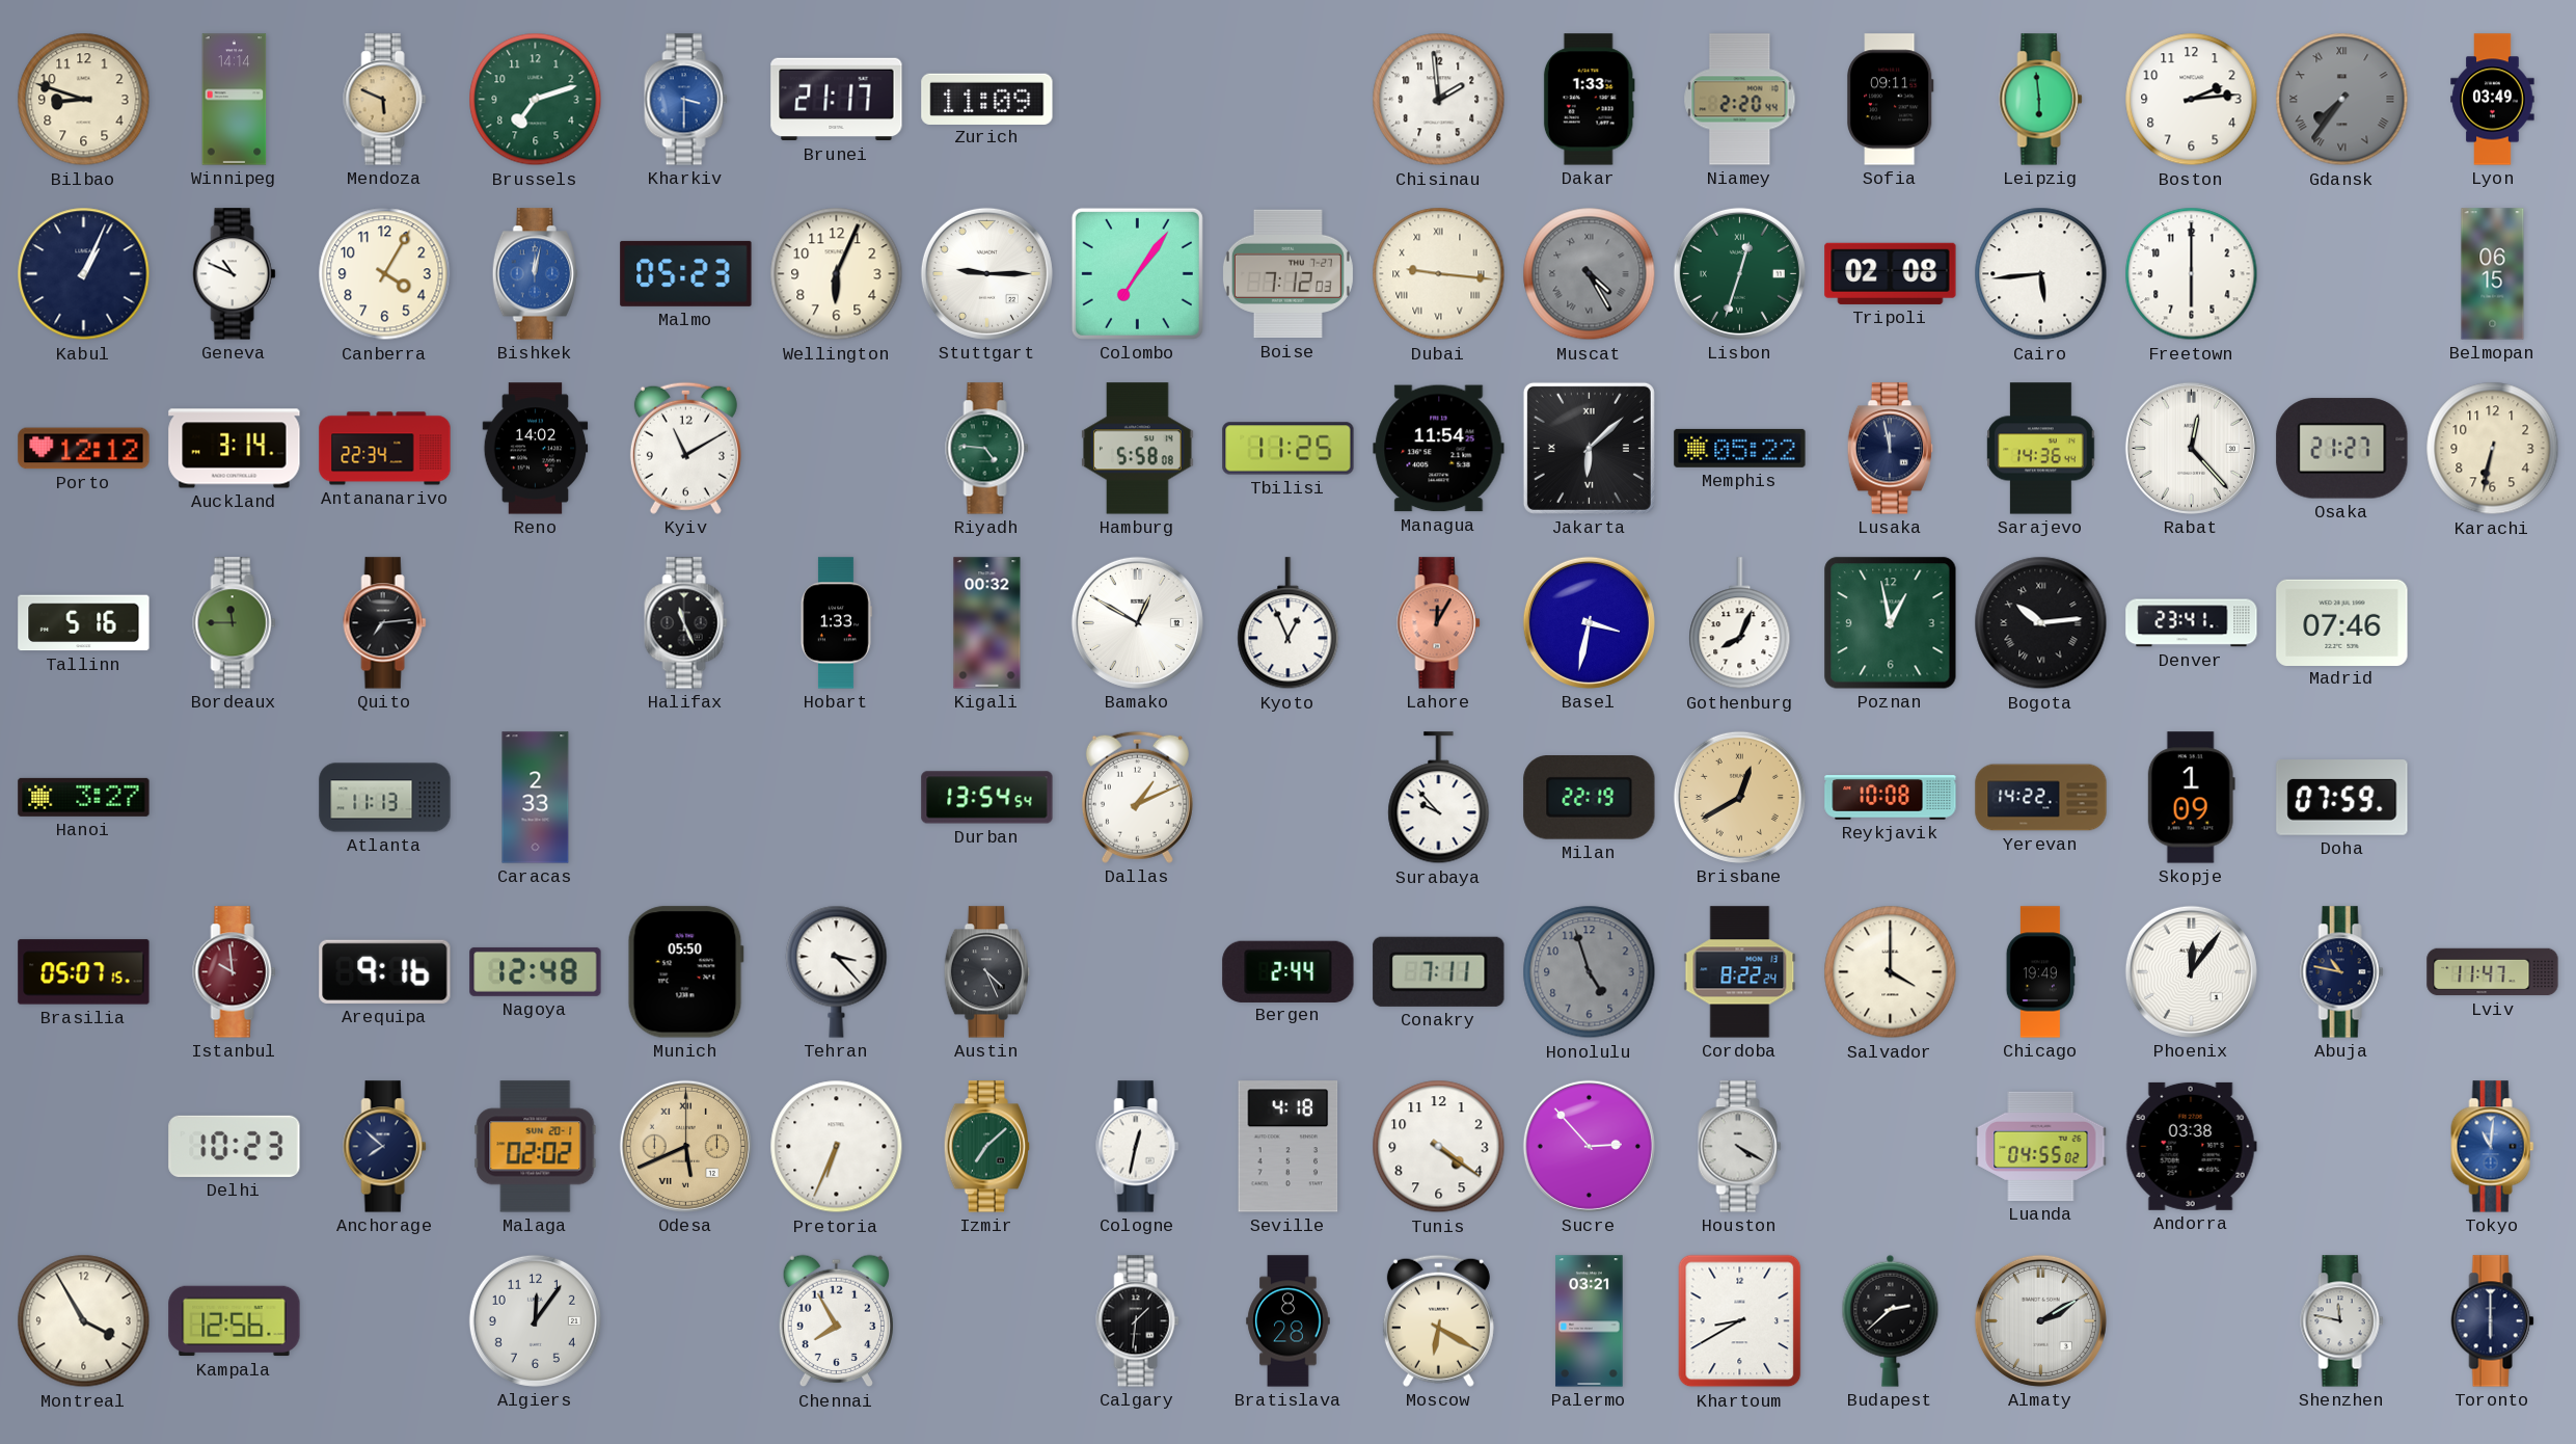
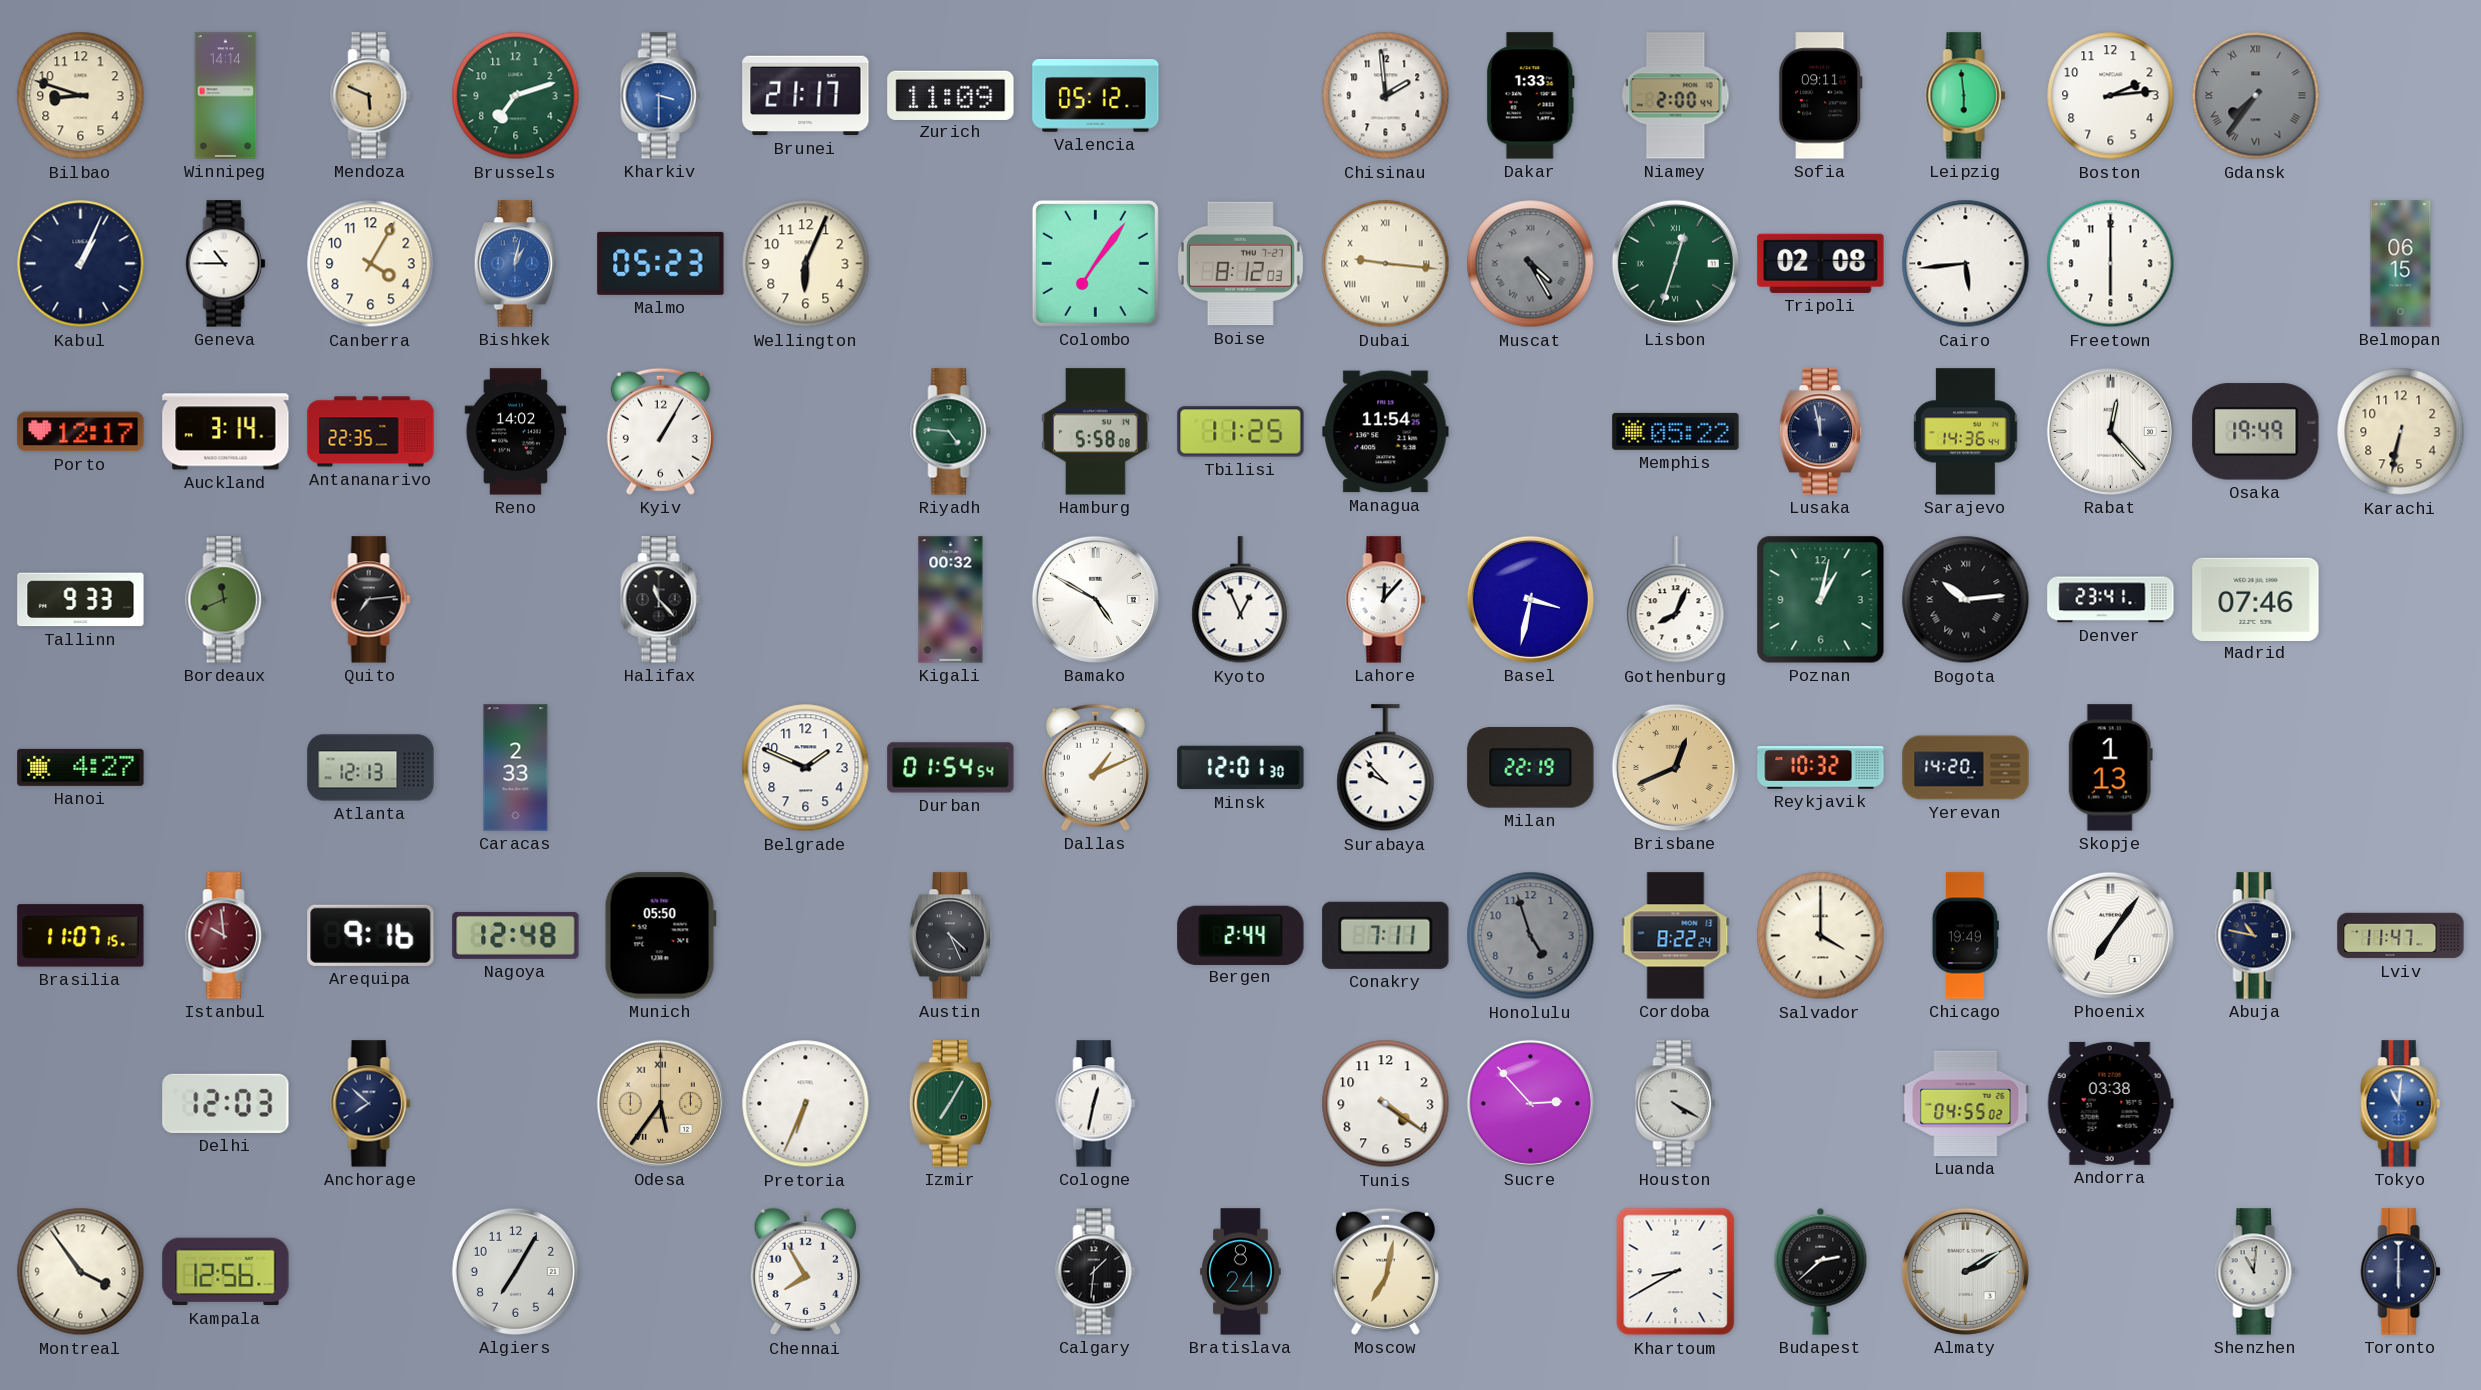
Valencia: none -> 05:12
Niamey: 2:20 -> 2:00
Lyon: 03:49 -> none
Geneva: 10:49 -> 10:45
Bishkek: 12:02 -> 1:02
Stuttgart: 9:15 -> none
Boise: 7:12 -> 8:12
Porto: 12:12 -> 12:17
Antananarivo: 22:34 -> 22:35
Kyiv: 11:10 -> 1:05
Jakarta: 6:08 -> none
Osaka: 21:27 -> 19:49
Tallinn: 5:16 -> 9:33
Bordeaux: 11:45 -> 11:41
Halifax: 11:26 -> 11:23
Hobart: 1:33 -> none
Bamako: 12:50 -> 4:50
Lahore: 12:05 -> 12:07
Lahore dial: salmon -> white
Poznan: 12:58 -> 1:02
Hanoi: 3:27 -> 4:27
Atlanta: 11:13 -> 12:13
Belgrade: none -> 1:49
Durban: 13:54 -> 01:54
Minsk: none -> 12:01
Brisbane: 12:40 -> 12:41
Reykjavik: 10:08 -> 10:32
Yerevan: 14:22 -> 14:20
Skopje: 1:09 -> 1:13
Doha: 07:59 -> none
Brasilia: 05:07 -> 11:07
Tehran: 3:23 -> none
Phoenix: 12:06 -> 7:06
Delhi: 10:23 -> 12:03
Malaga: 02:02 -> none
Odesa: 5:41 -> 5:36
Izmir: 7:08 -> 7:05
Seville: 4:18 -> none
Montreal: 3:55 -> 3:54
Algiers: 12:06 -> 7:05
Bratislava: 8:28 -> 8:24
Moscow: 6:20 -> 7:02
Palermo: 03:21 -> none
Shenzhen: 11:47 -> 11:01
